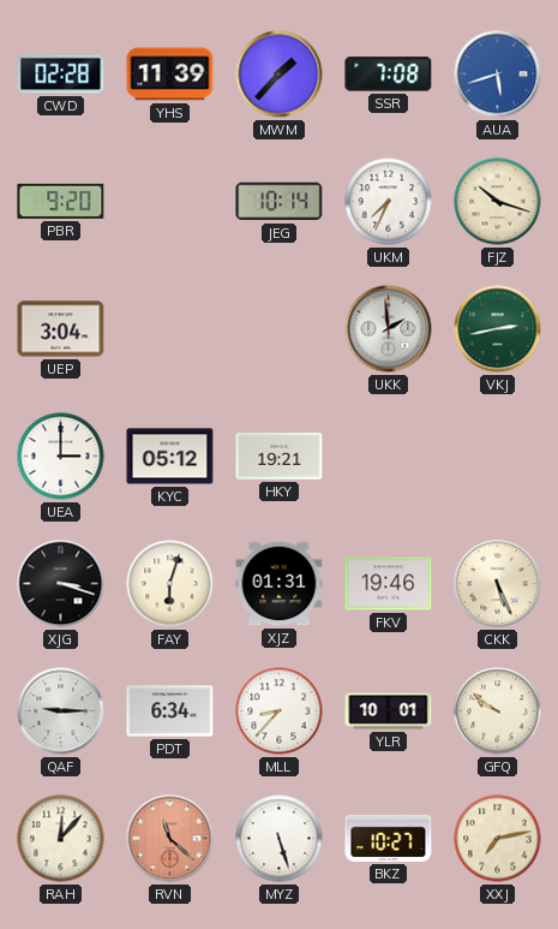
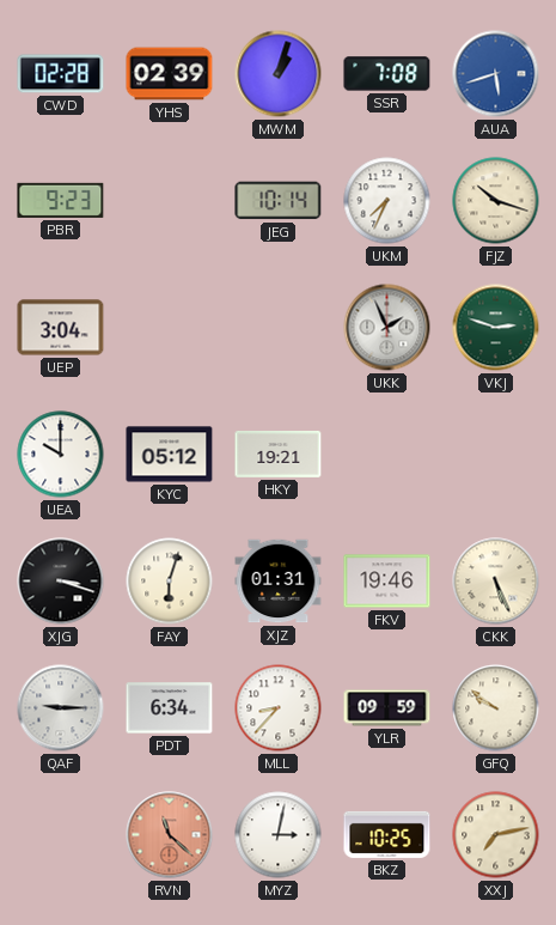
YHS: 11:39 -> 02:39
MWM: 1:37 -> 1:03
PBR: 9:20 -> 9:23
UKK: 1:59 -> 1:56
VKJ: 2:43 -> 2:48
UEA: 3:00 -> 10:00
YLR: 10:01 -> 09:59
RAH: 12:07 -> none
MYZ: 5:27 -> 3:02
BKZ: 10:27 -> 10:25
